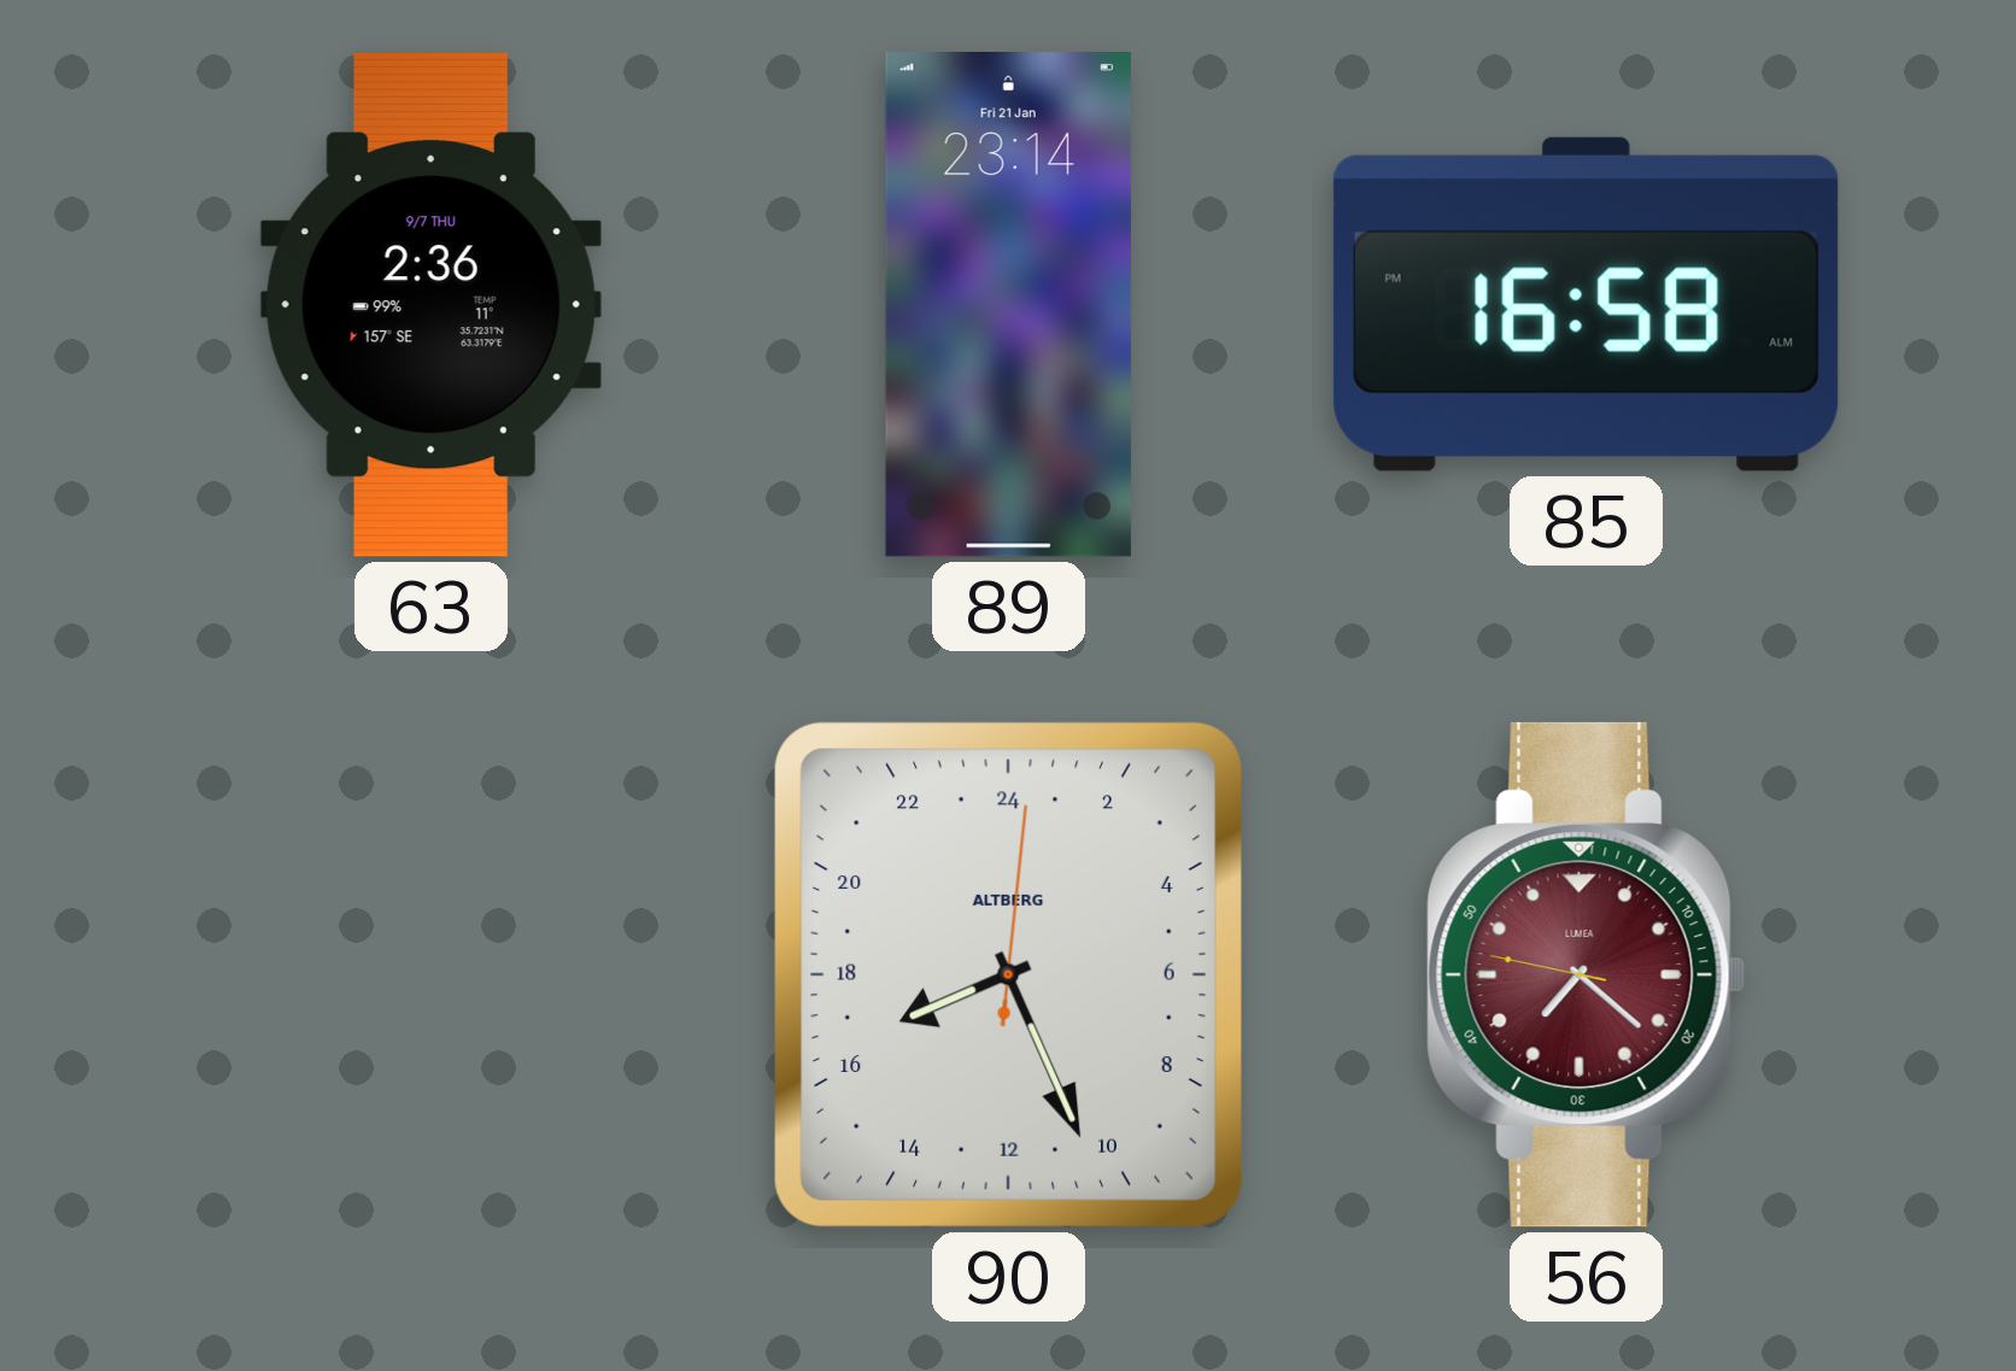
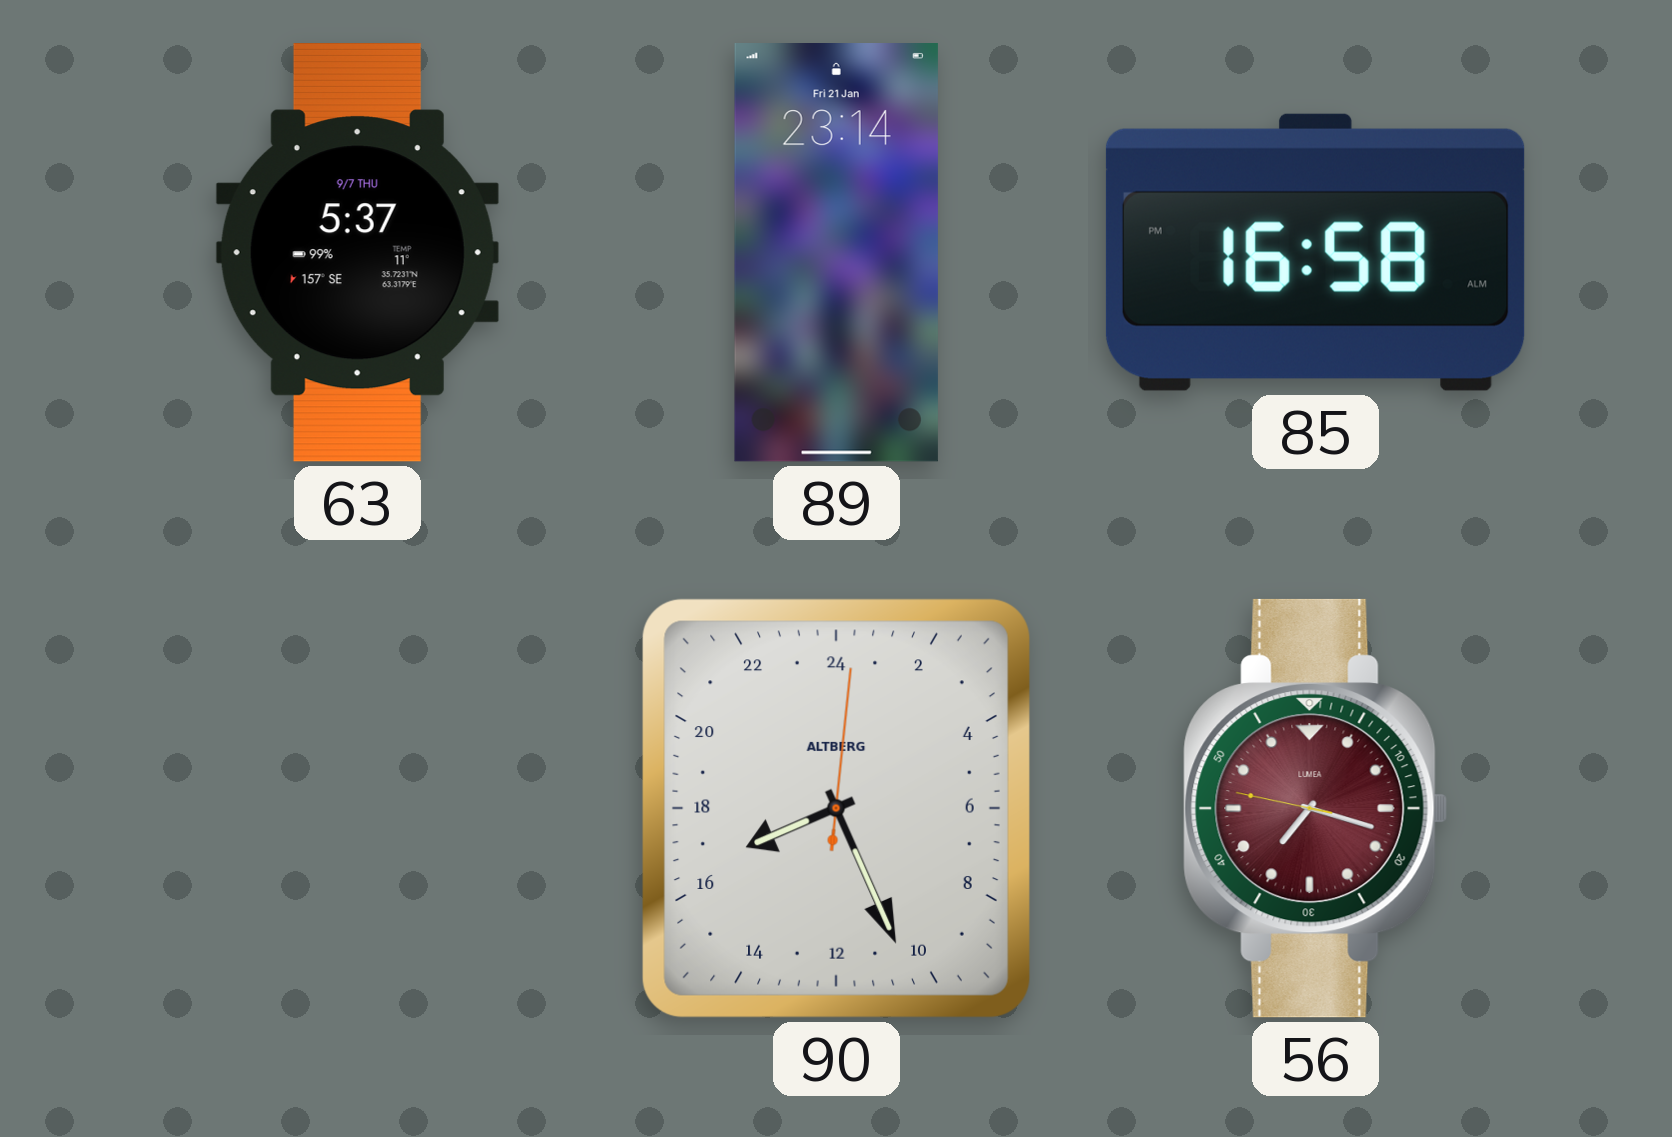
63: 2:36 -> 5:37
56: 7:21 -> 7:17
